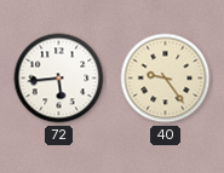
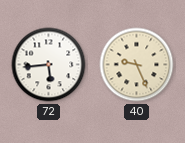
40: 9:24 -> 9:26
